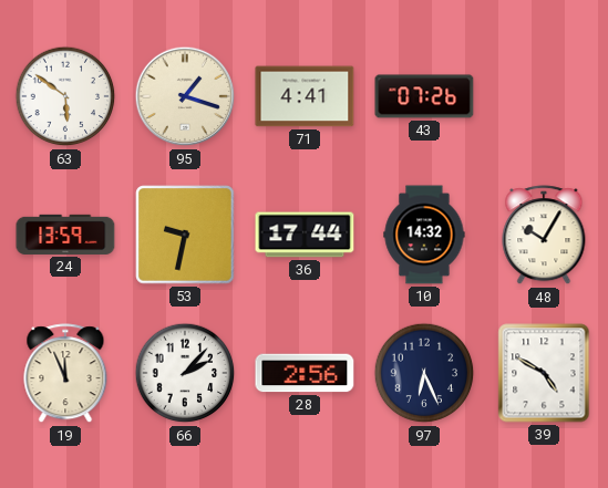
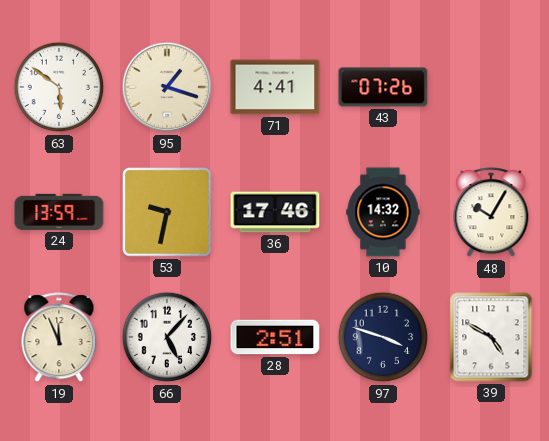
36: 17:44 -> 17:46
66: 2:07 -> 5:07
28: 2:56 -> 2:51
97: 6:26 -> 3:48
